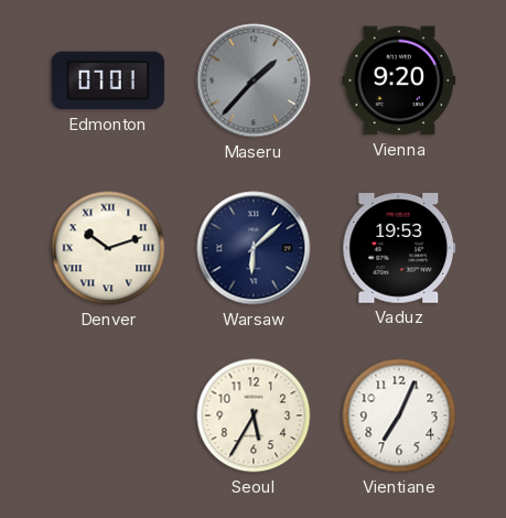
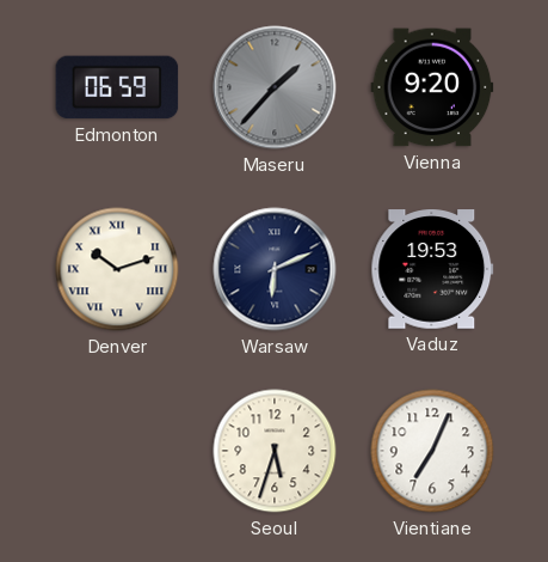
Edmonton: 07:01 -> 06:59
Warsaw: 6:08 -> 6:11
Seoul: 5:35 -> 5:33
